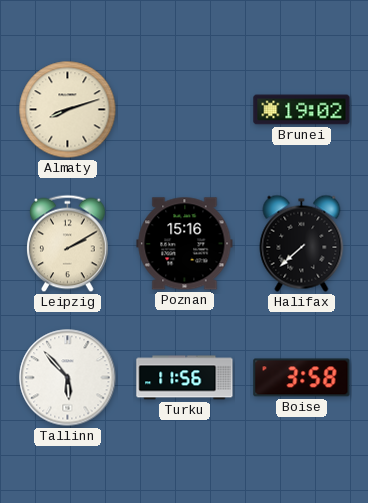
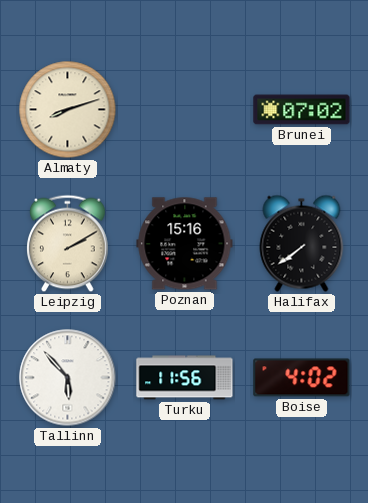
Brunei: 19:02 -> 07:02
Halifax: 7:38 -> 7:39
Boise: 3:58 -> 4:02
